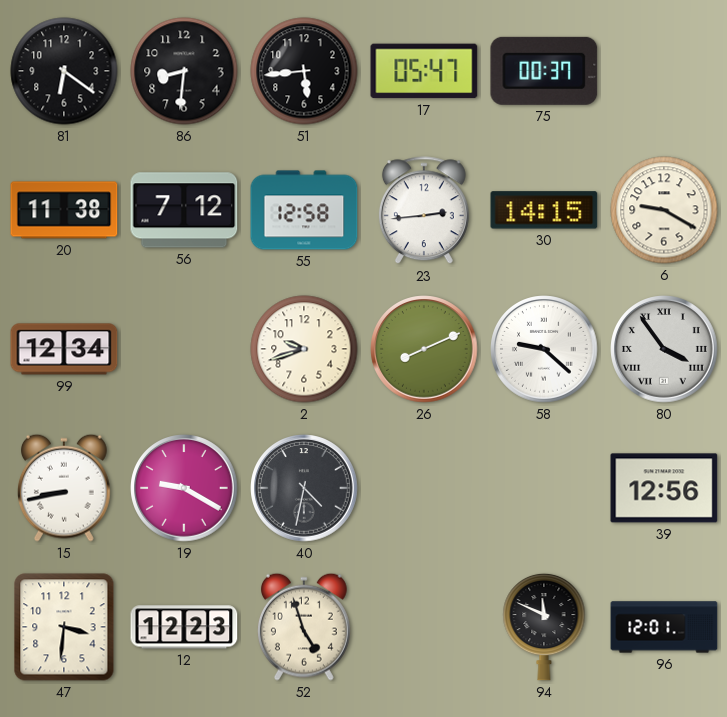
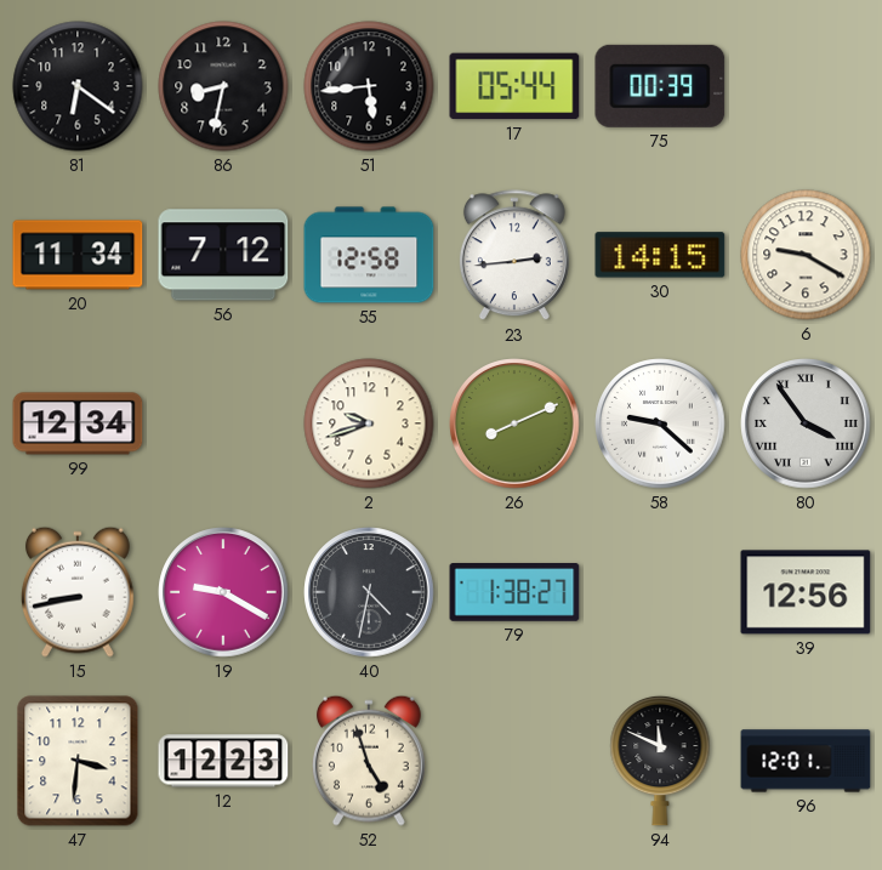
86: 8:31 -> 8:32
17: 05:47 -> 05:44
75: 00:37 -> 00:39
20: 11:38 -> 11:34
79: none -> 1:38
